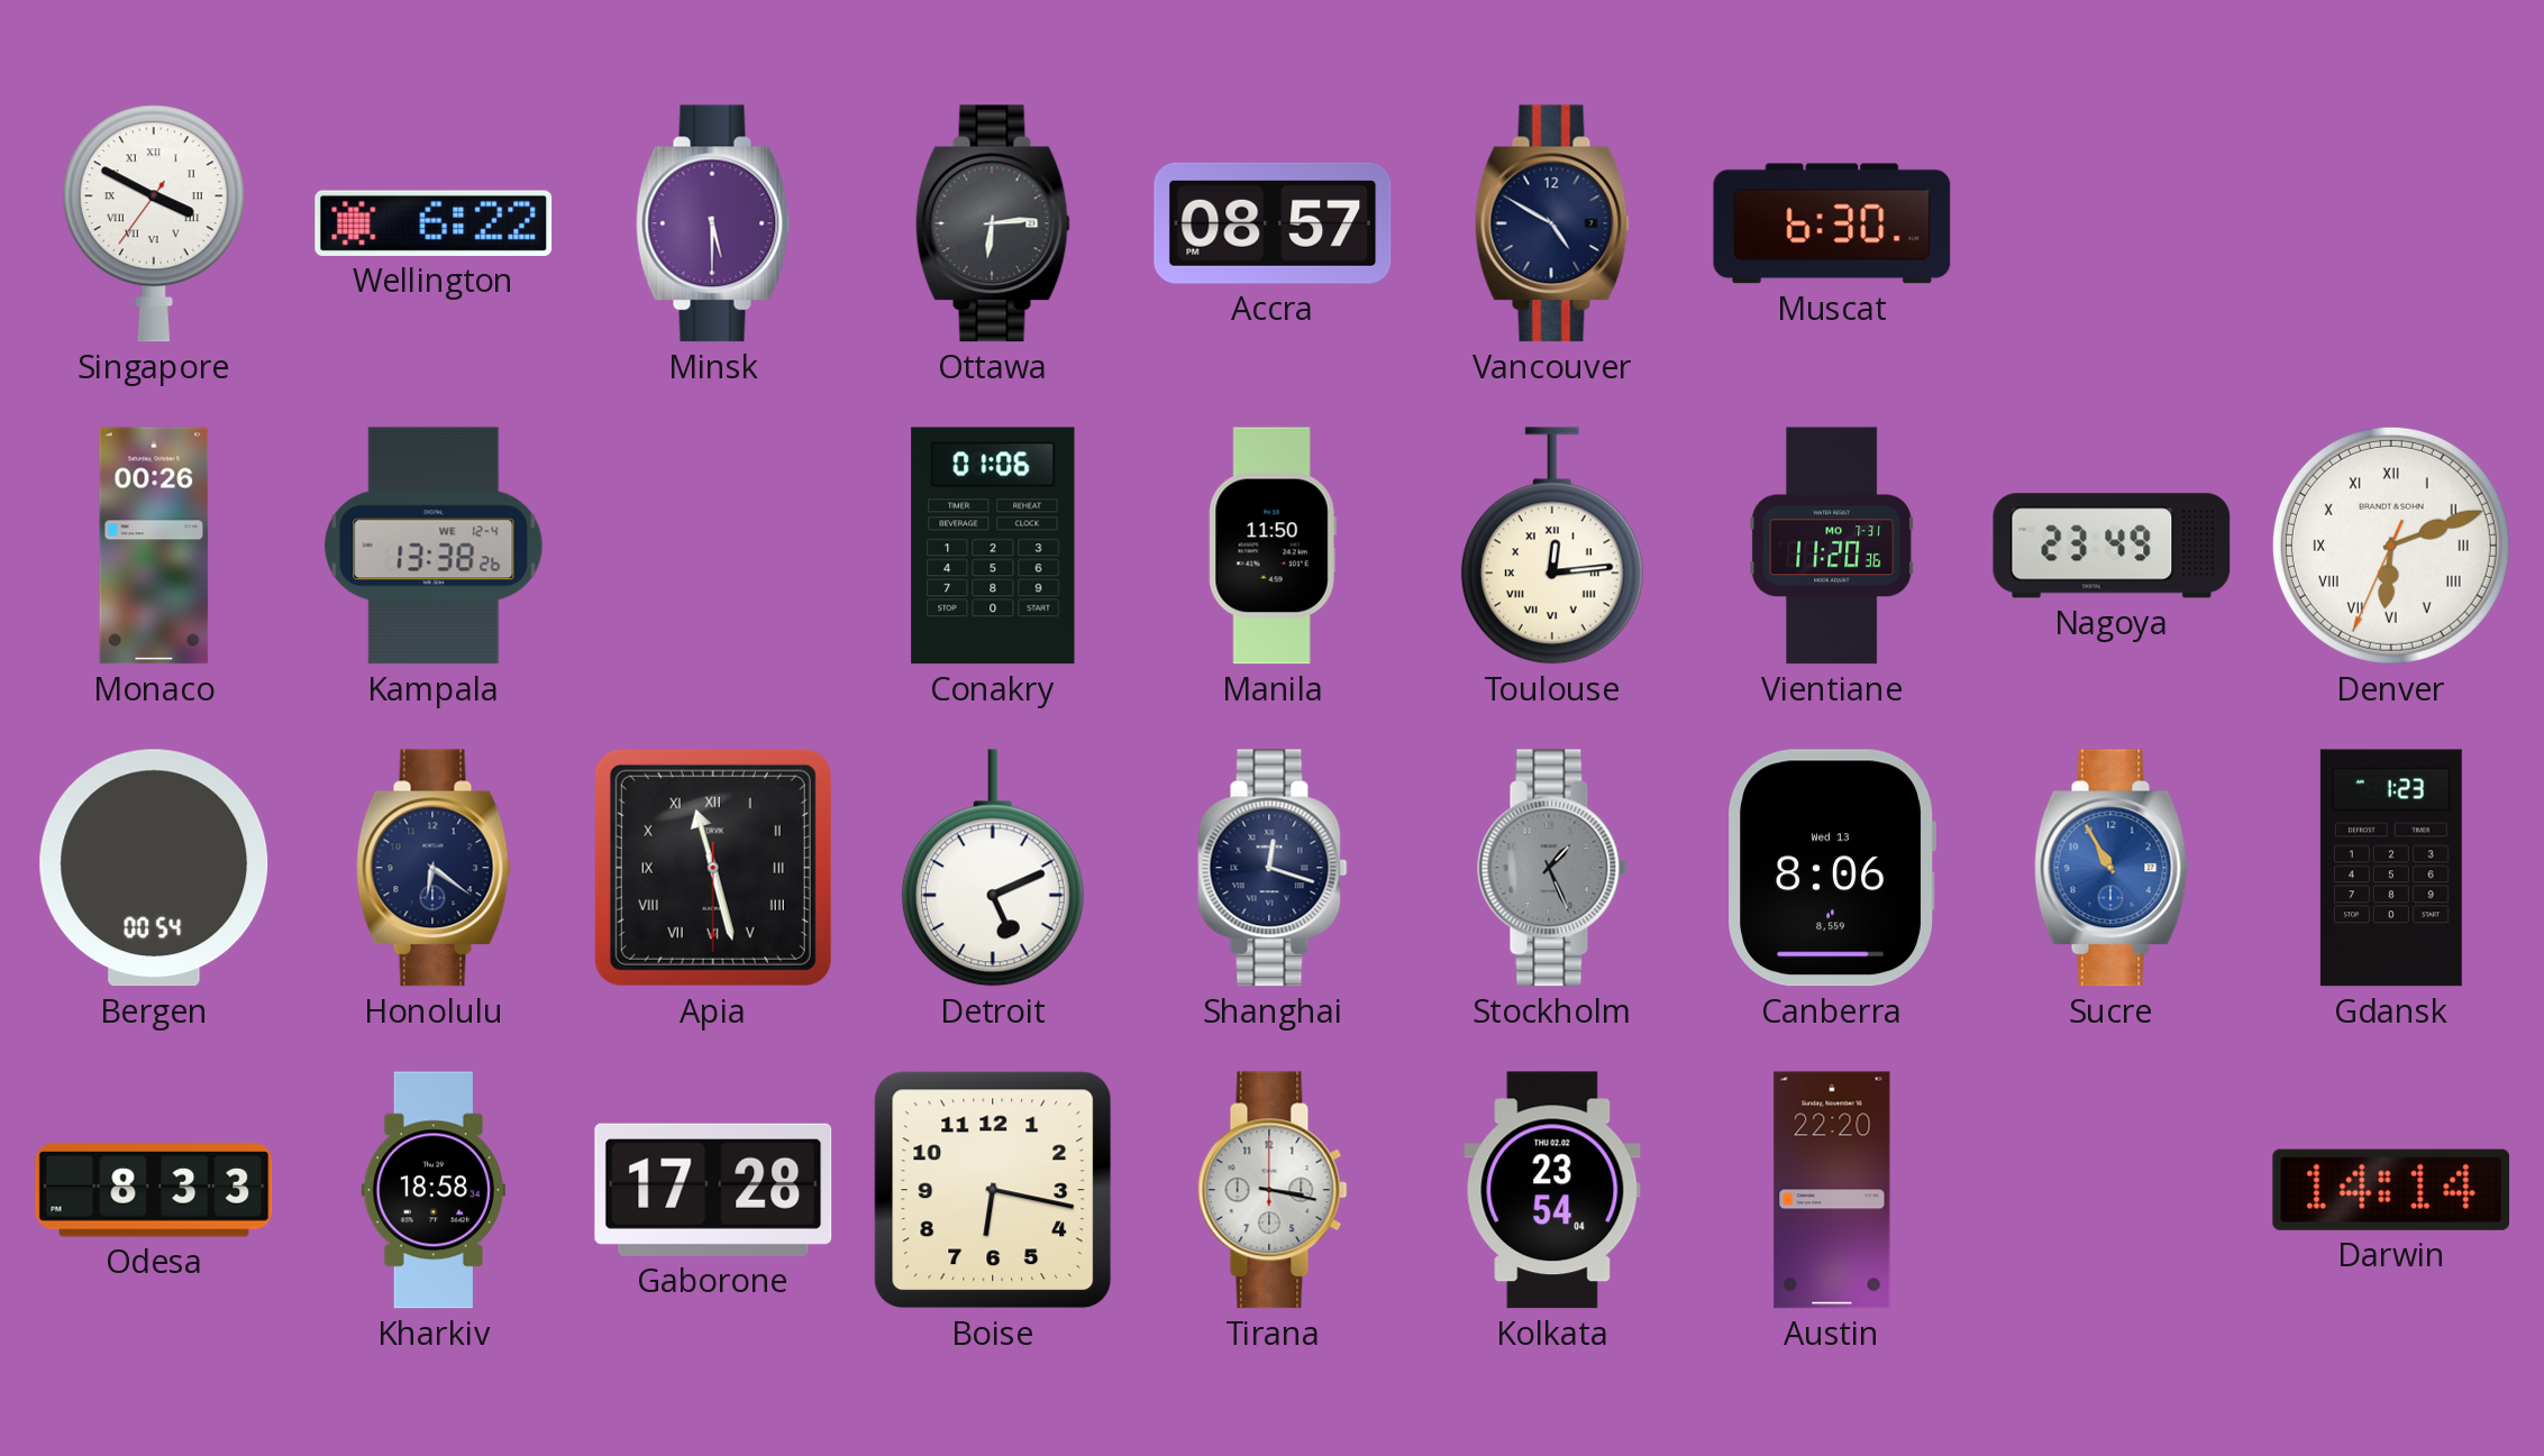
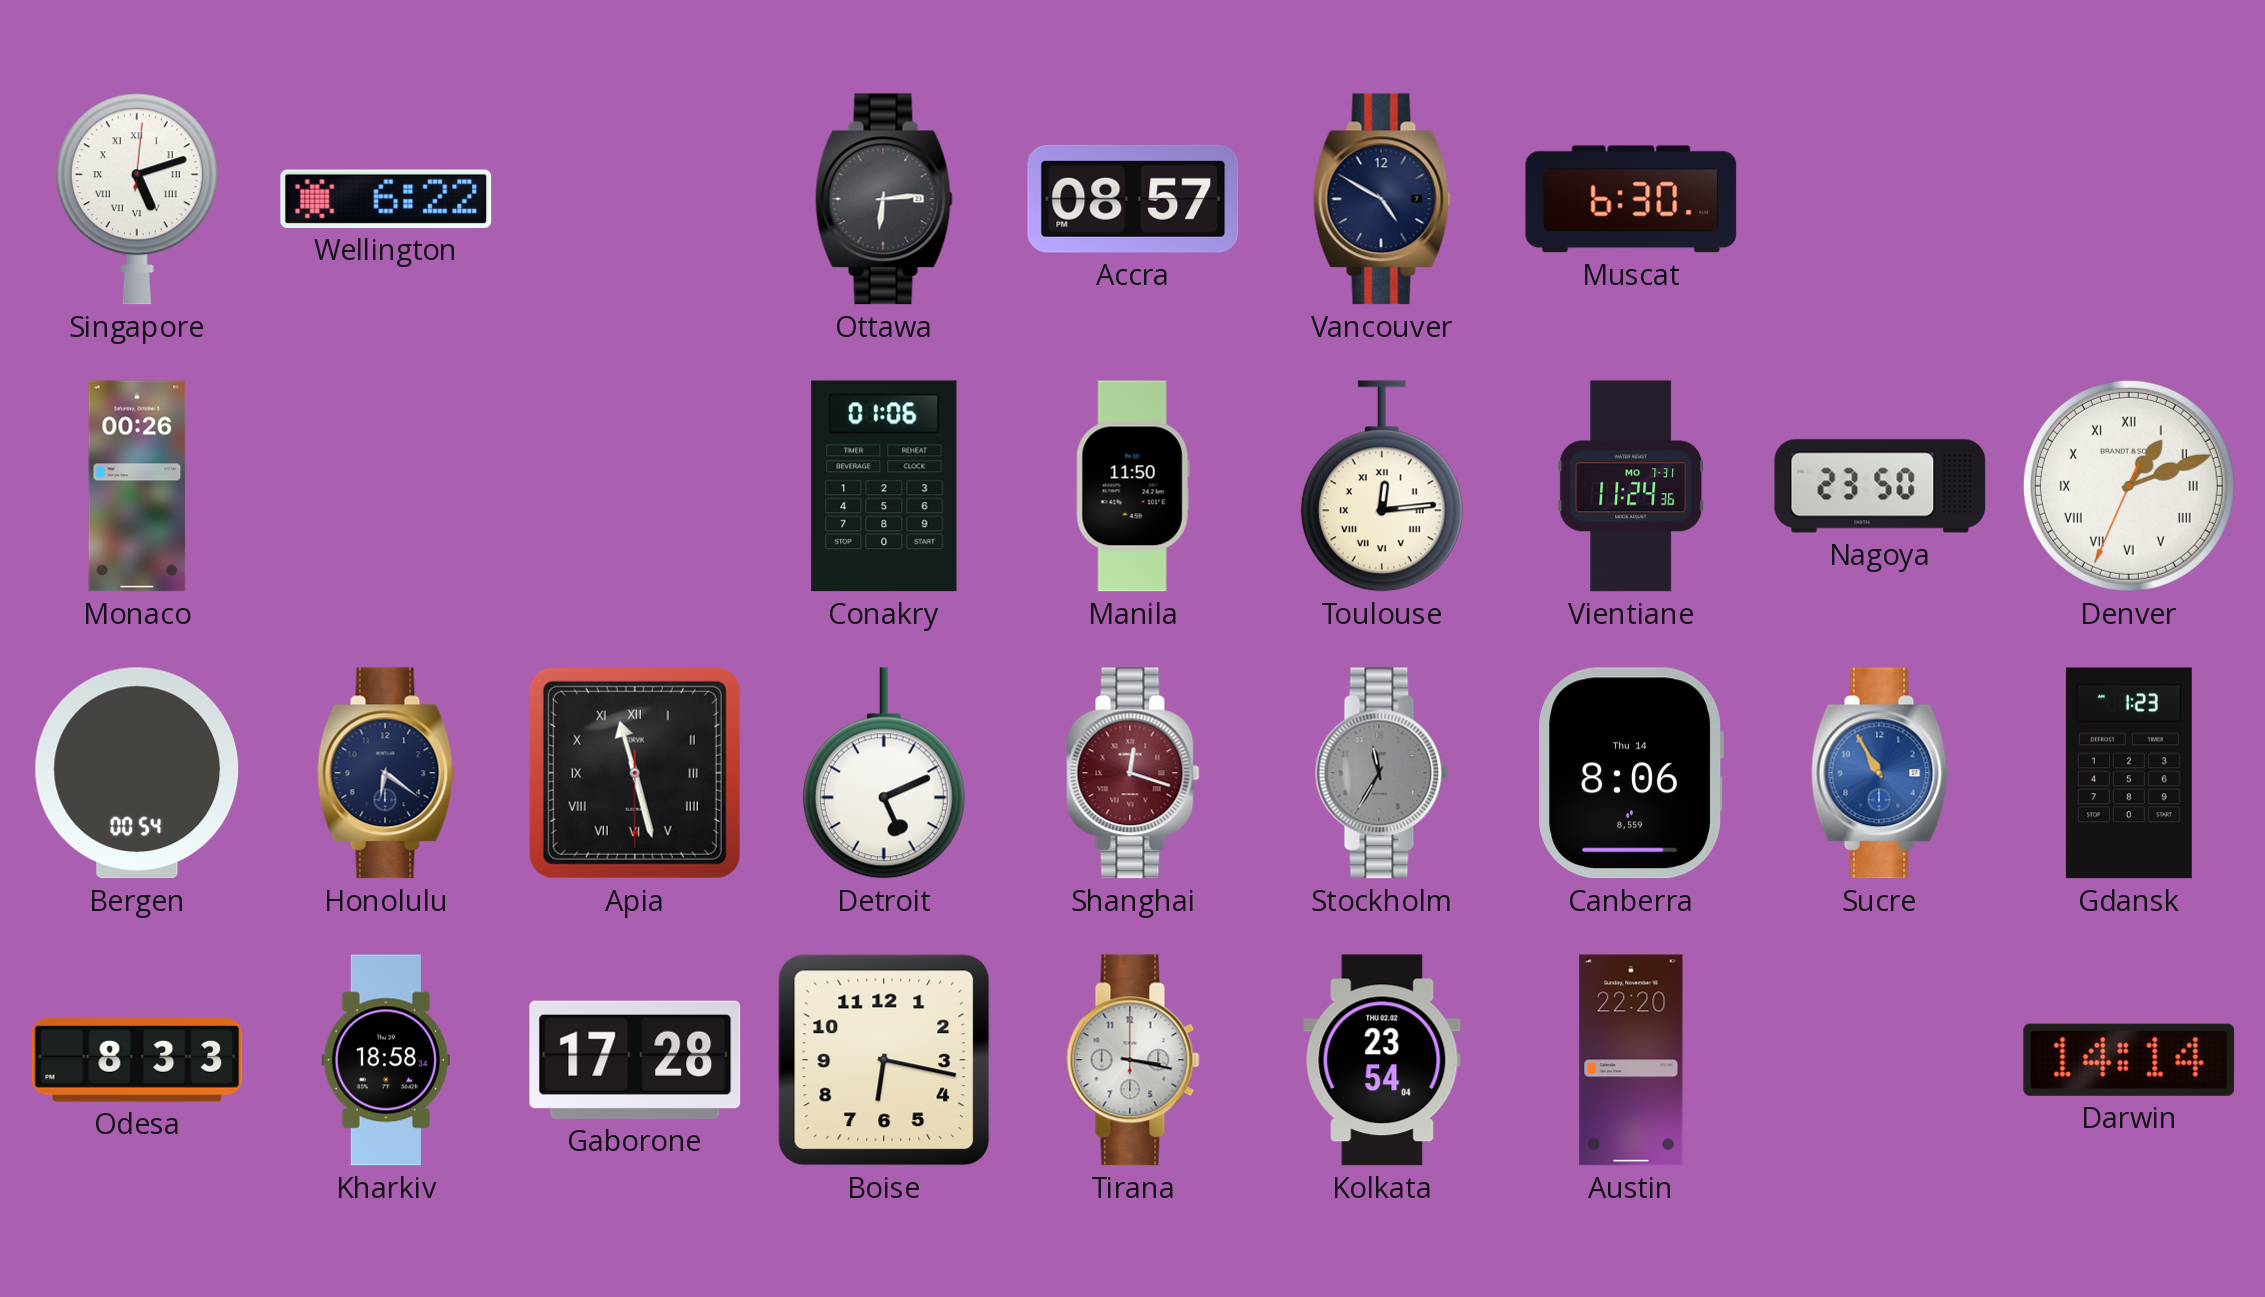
Singapore: 3:49 -> 5:12
Minsk: 5:30 -> none
Kampala: 13:38 -> none
Vientiane: 11:20 -> 11:24
Nagoya: 23:49 -> 23:50
Denver: 6:11 -> 1:11
Shanghai dial: navy -> burgundy
Stockholm: 1:26 -> 11:35
Canberra date: Wed 13 -> Thu 14
